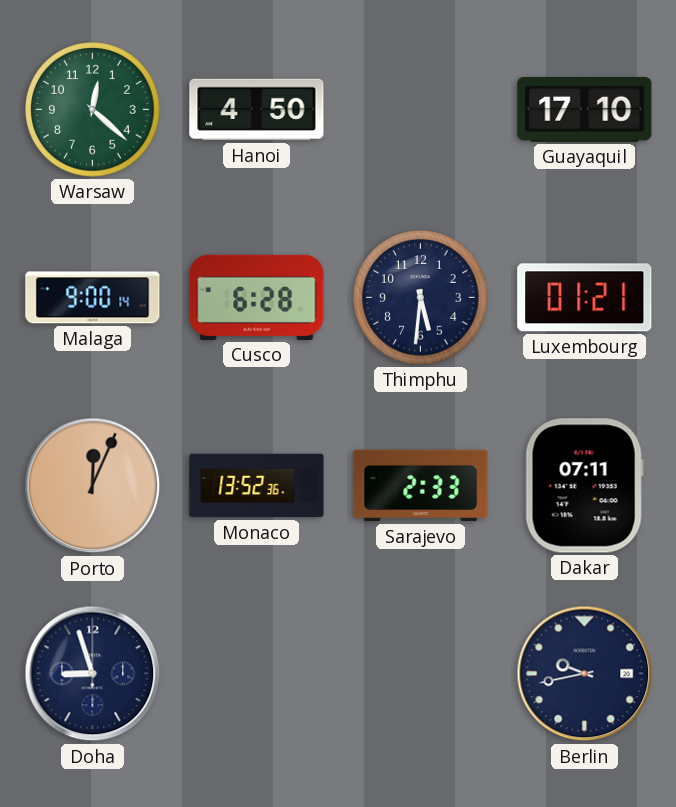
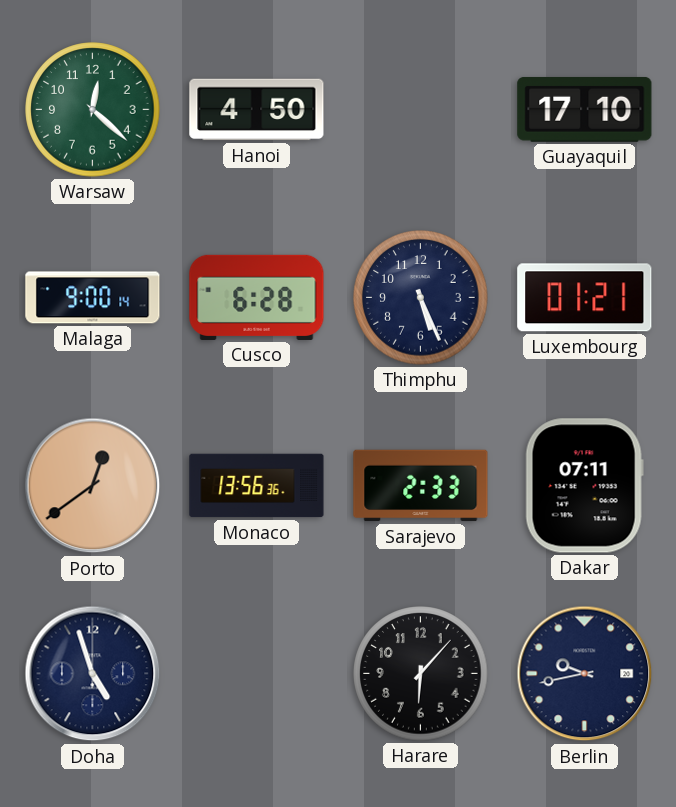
Thimphu: 5:31 -> 5:26
Porto: 12:04 -> 12:39
Monaco: 13:52 -> 13:56
Doha: 8:57 -> 4:57
Harare: none -> 6:07
